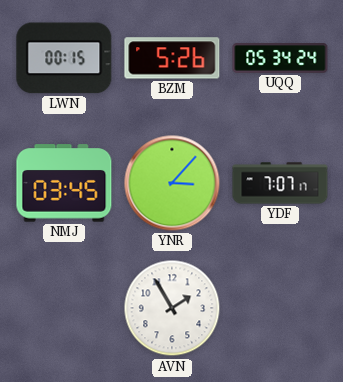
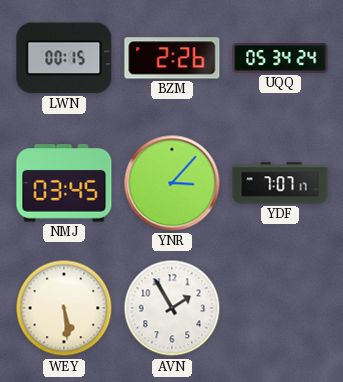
BZM: 5:26 -> 2:26
WEY: none -> 5:29
